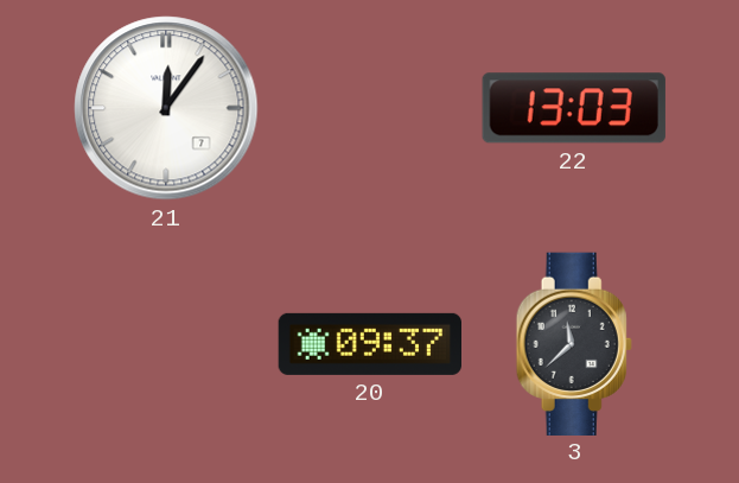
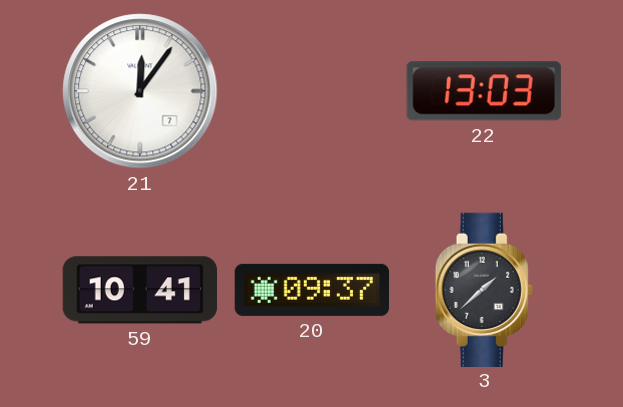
59: none -> 10:41
3: 11:38 -> 1:38
